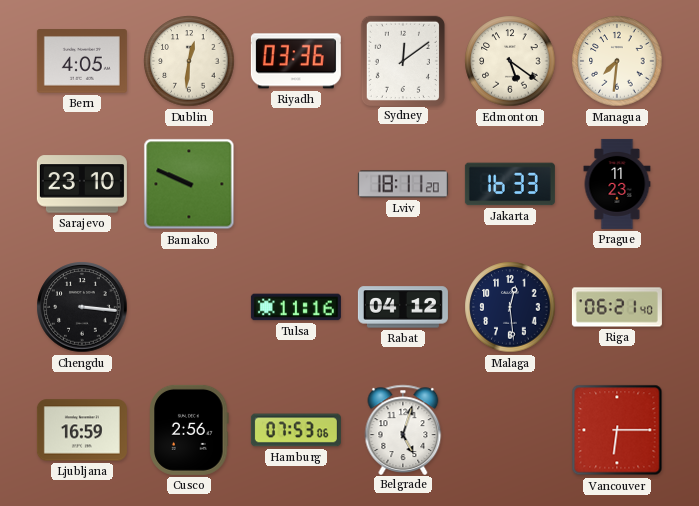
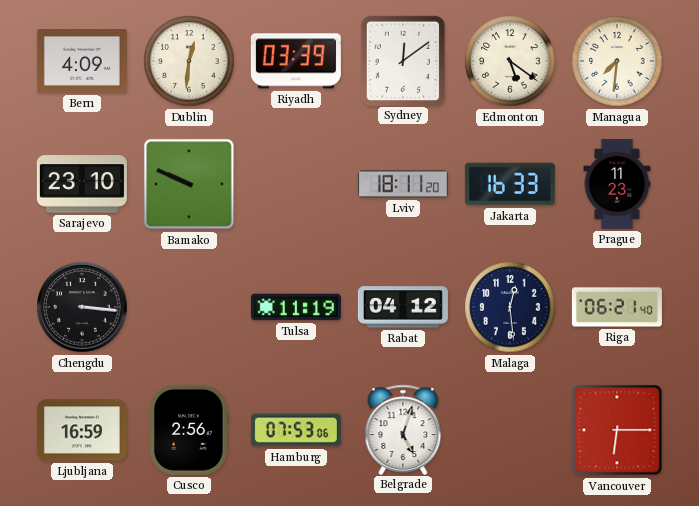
Bern: 4:05 -> 4:09
Riyadh: 03:36 -> 03:39
Tulsa: 11:16 -> 11:19
